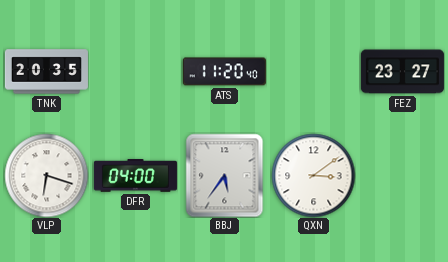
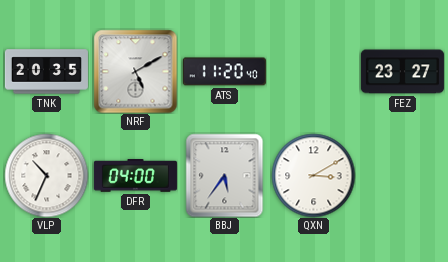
NRF: none -> 5:10
VLP: 6:18 -> 10:34
QXN: 3:09 -> 3:10
